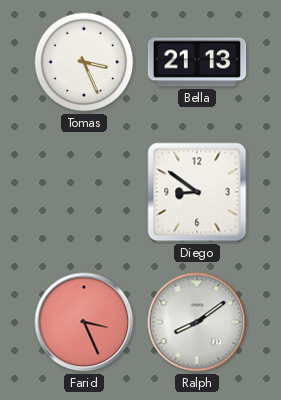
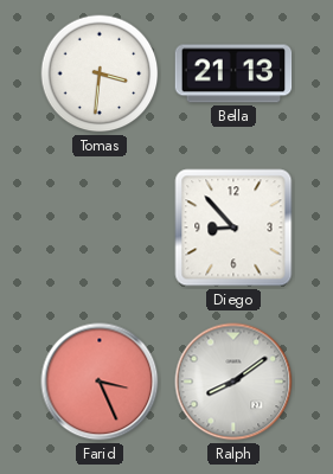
Tomas: 3:26 -> 3:31
Diego: 8:51 -> 8:53
